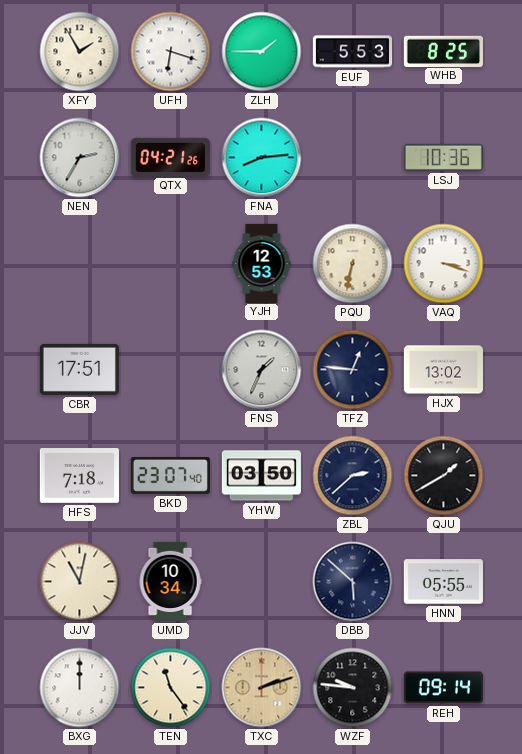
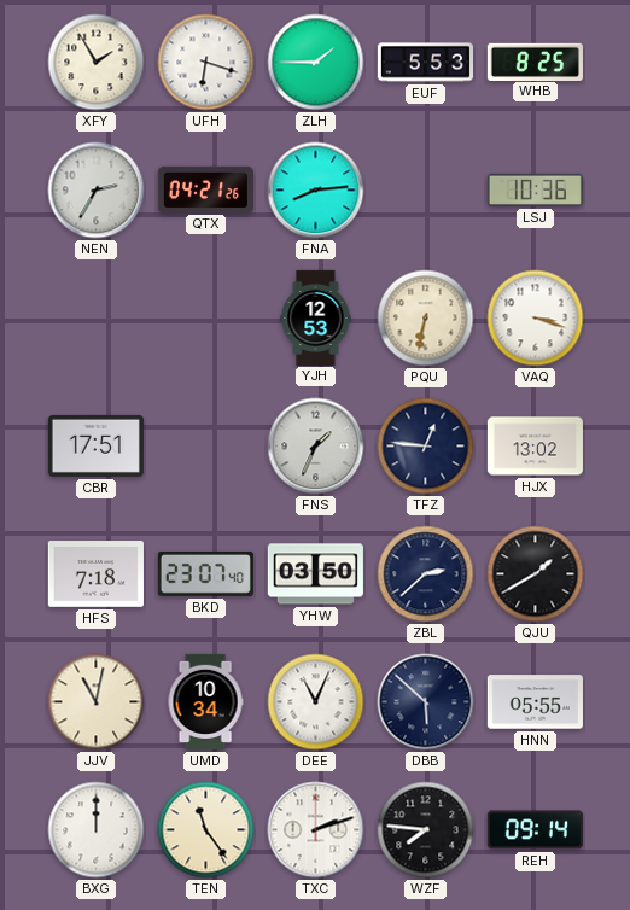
DEE: none -> 11:04
TXC dial: champagne -> white
WZF: 9:46 -> 7:46
